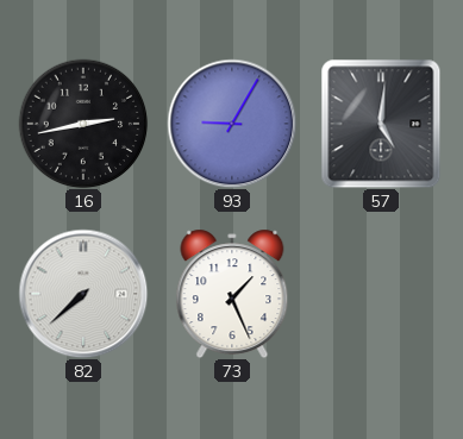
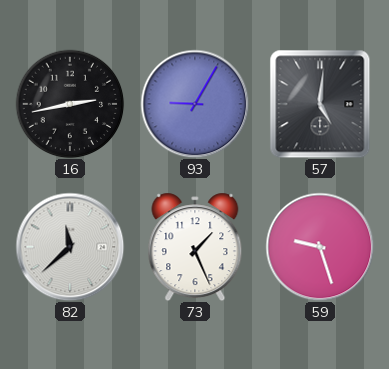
82: 7:38 -> 11:38
59: none -> 9:27
